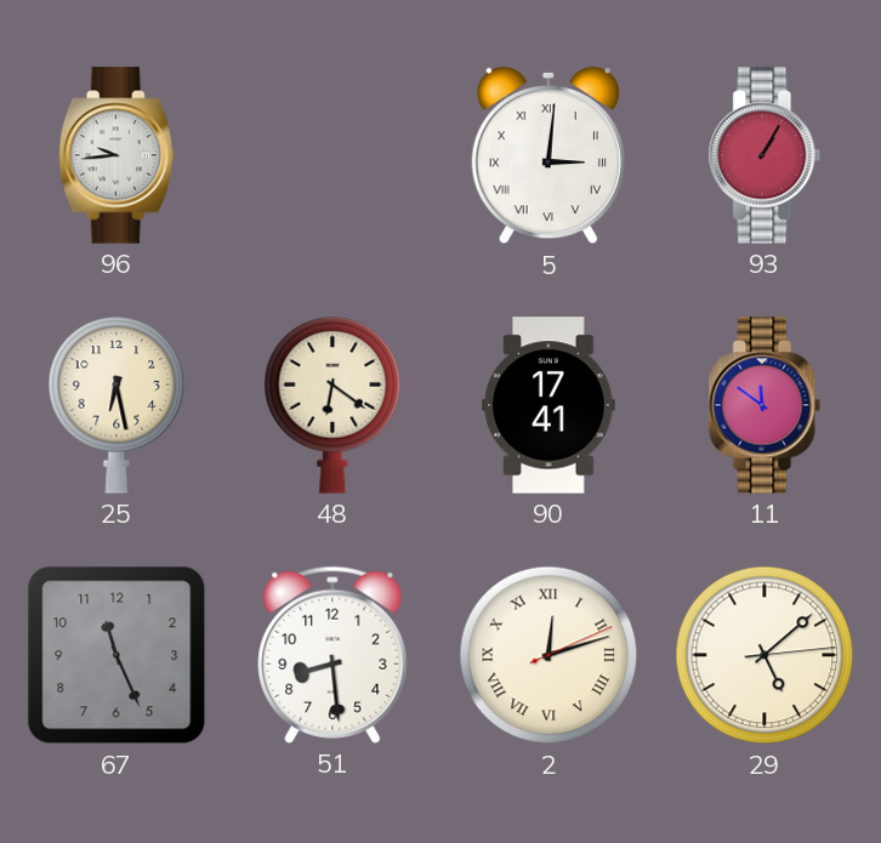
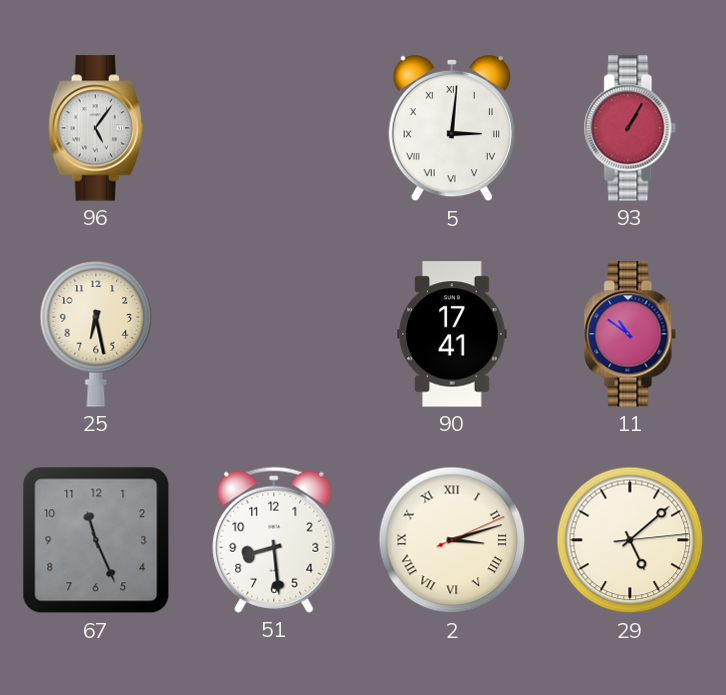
96: 9:44 -> 5:06
48: 6:21 -> none
11: 11:51 -> 10:51
2: 12:12 -> 3:12
